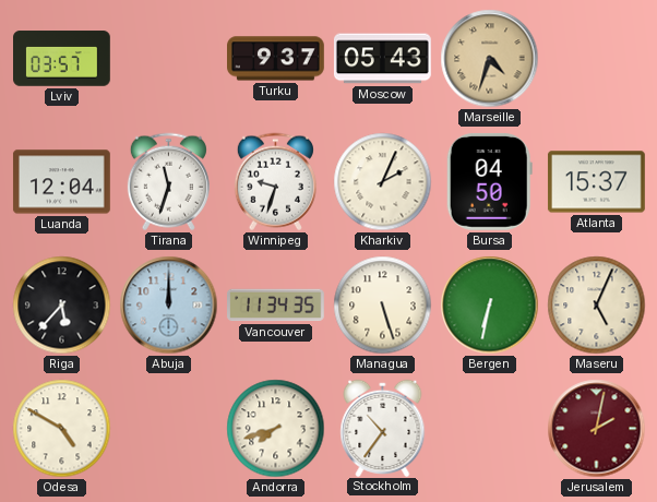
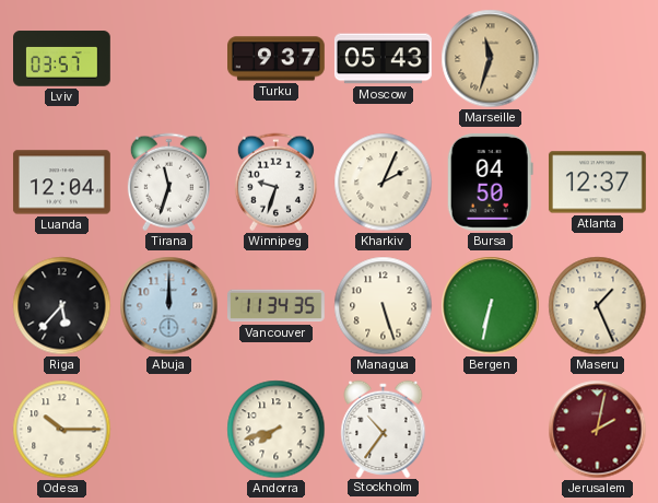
Marseille: 4:33 -> 11:33
Atlanta: 15:37 -> 12:37
Maseru: 5:04 -> 1:26
Odesa: 4:50 -> 10:15
